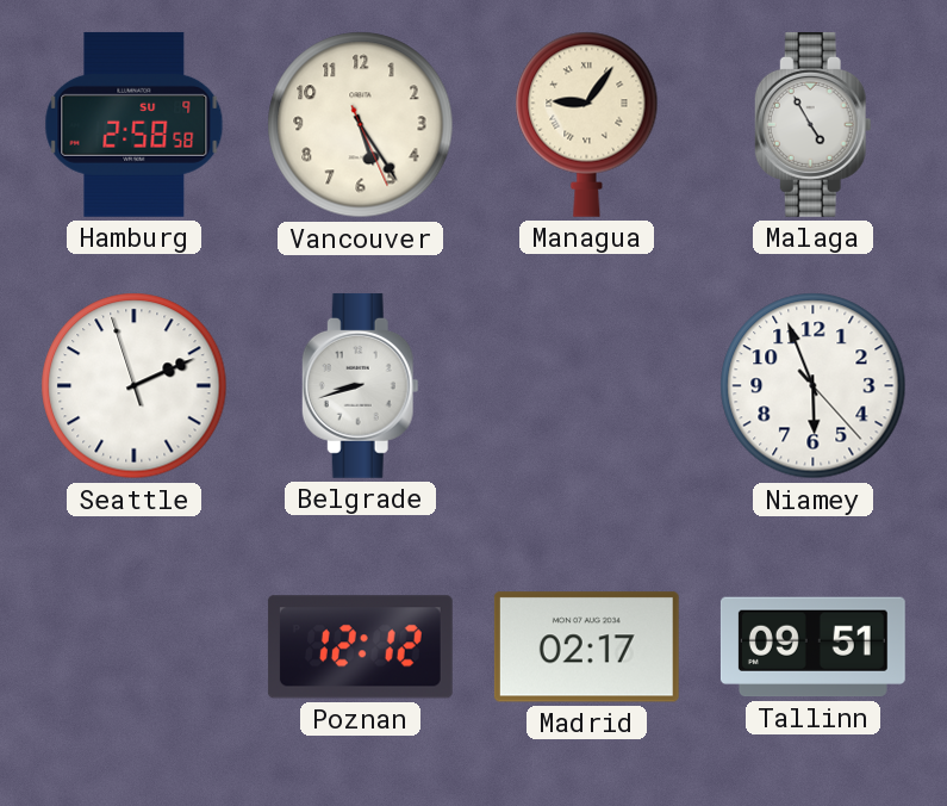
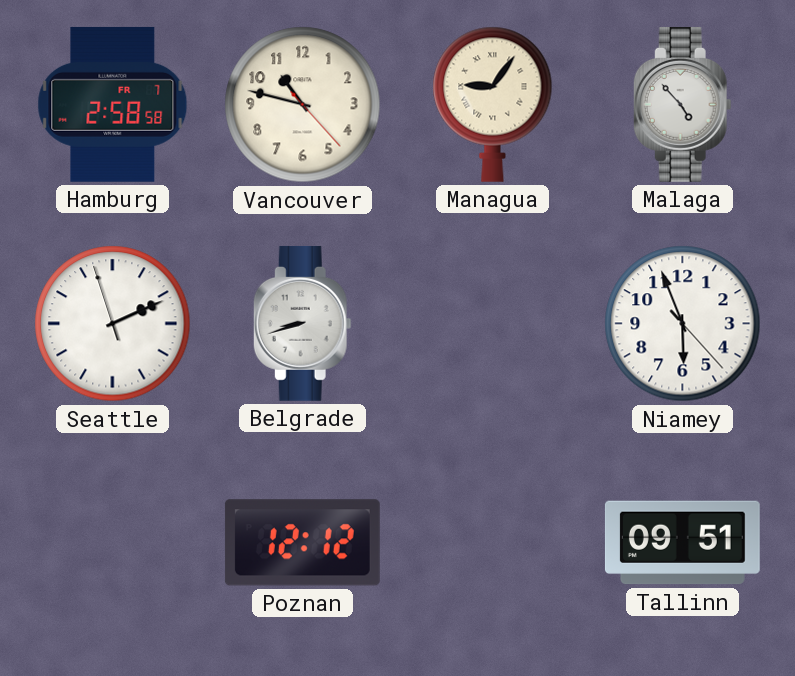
Hamburg date: SU 9 -> FR 7
Vancouver: 5:24 -> 10:47
Malaga: 4:55 -> 4:53
Madrid: 02:17 -> none
